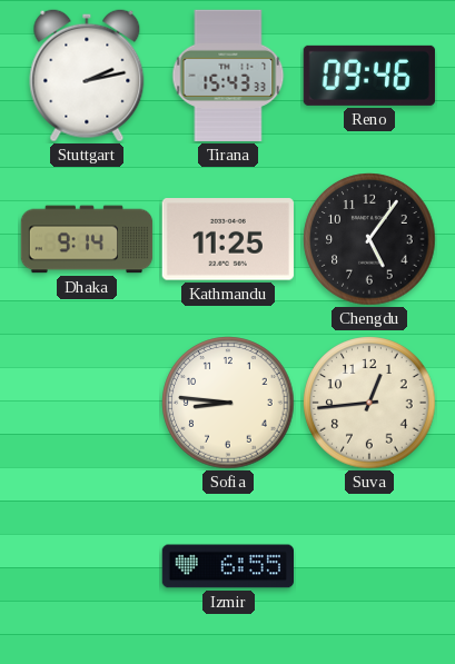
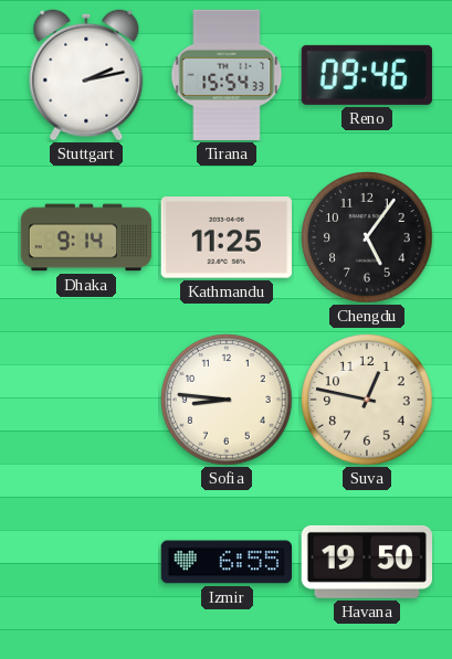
Tirana: 15:43 -> 15:54
Suva: 12:44 -> 12:47
Havana: none -> 19:50
